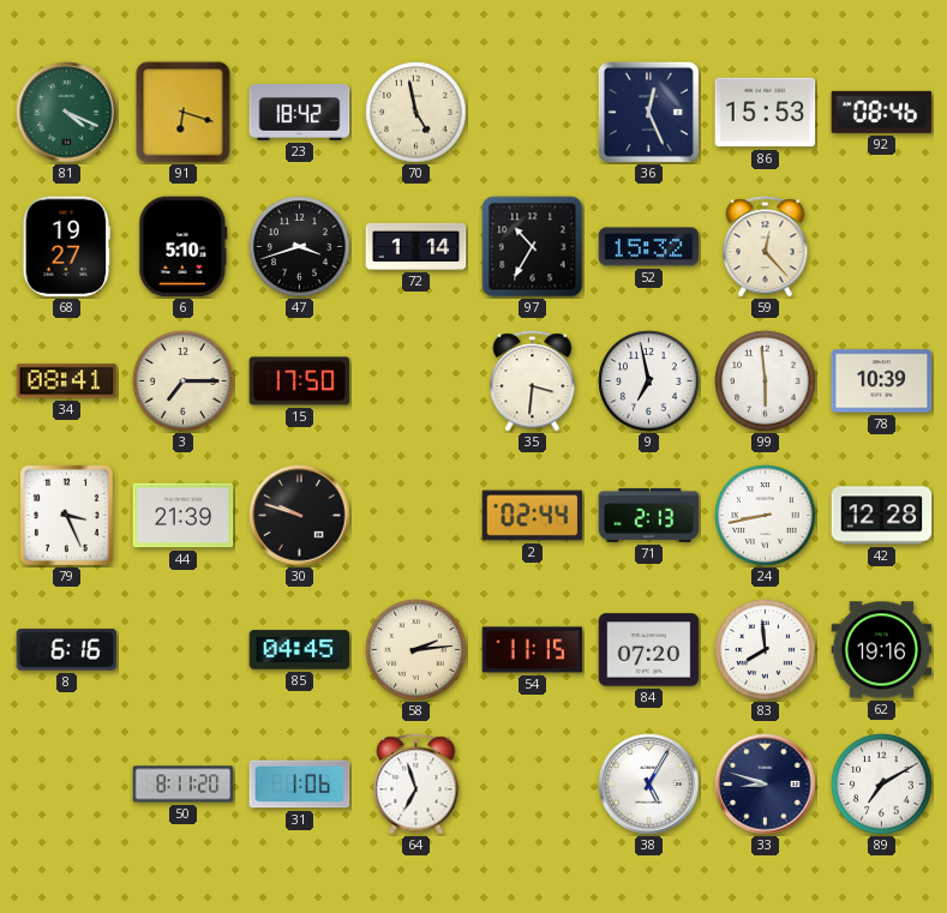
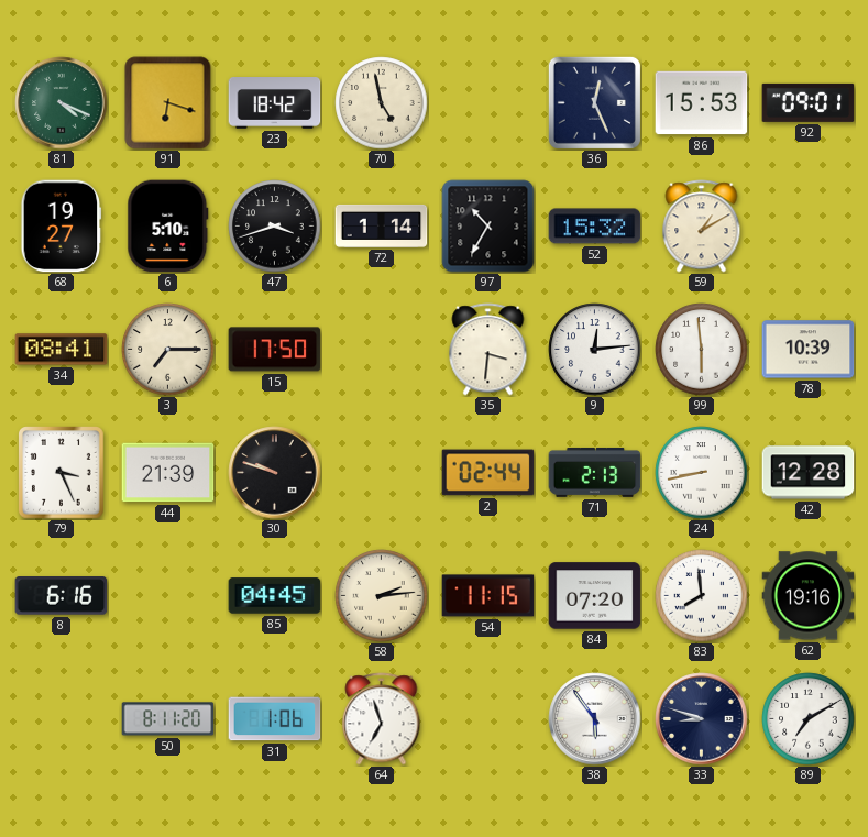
92: 08:46 -> 09:01
59: 12:23 -> 1:10
9: 6:58 -> 12:14
38: 5:05 -> 5:54
